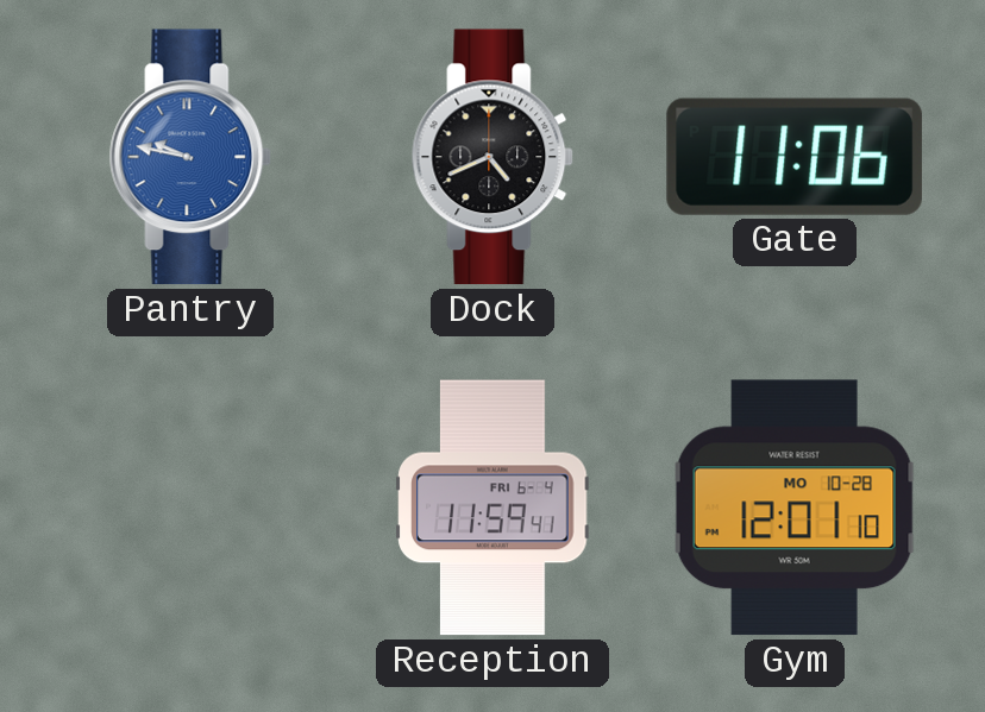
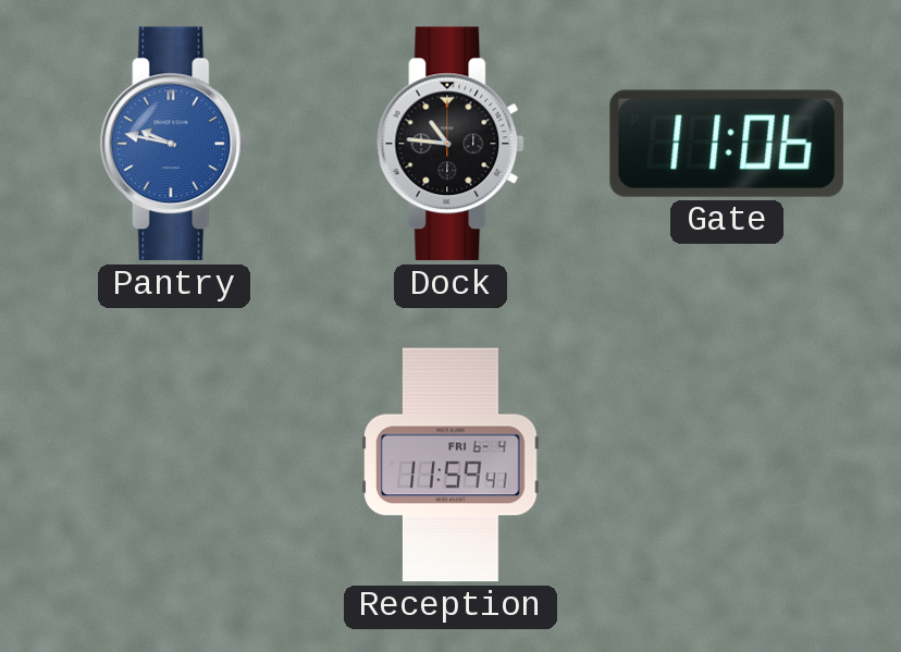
Dock: 4:41 -> 10:46
Gym: 12:01 -> none
